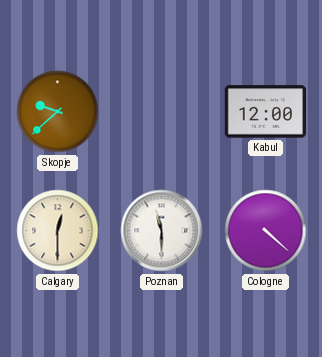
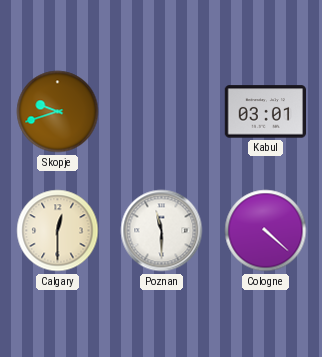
Skopje: 9:38 -> 9:42
Kabul: 12:00 -> 03:01
